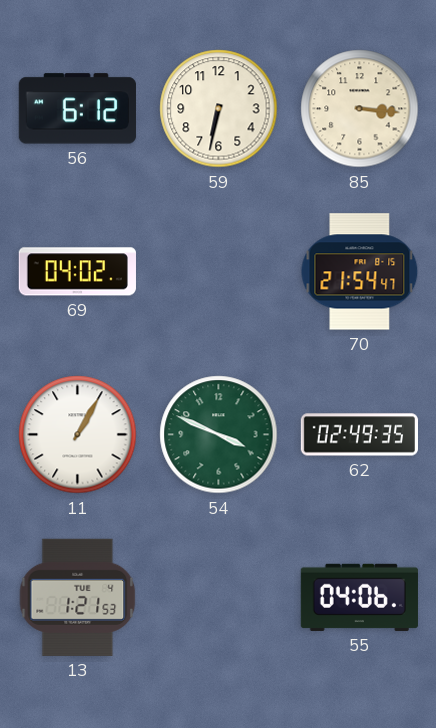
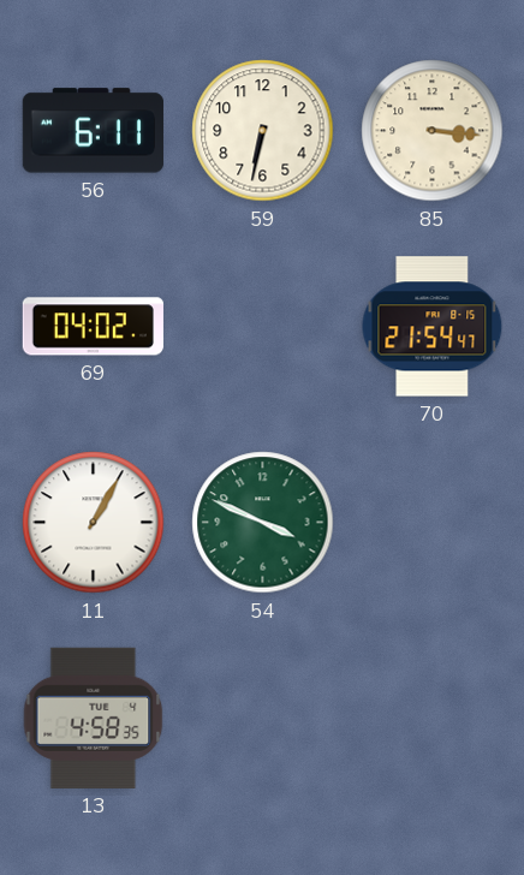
56: 6:12 -> 6:11
62: 02:49 -> none
13: 1:21 -> 4:58
55: 04:06 -> none
